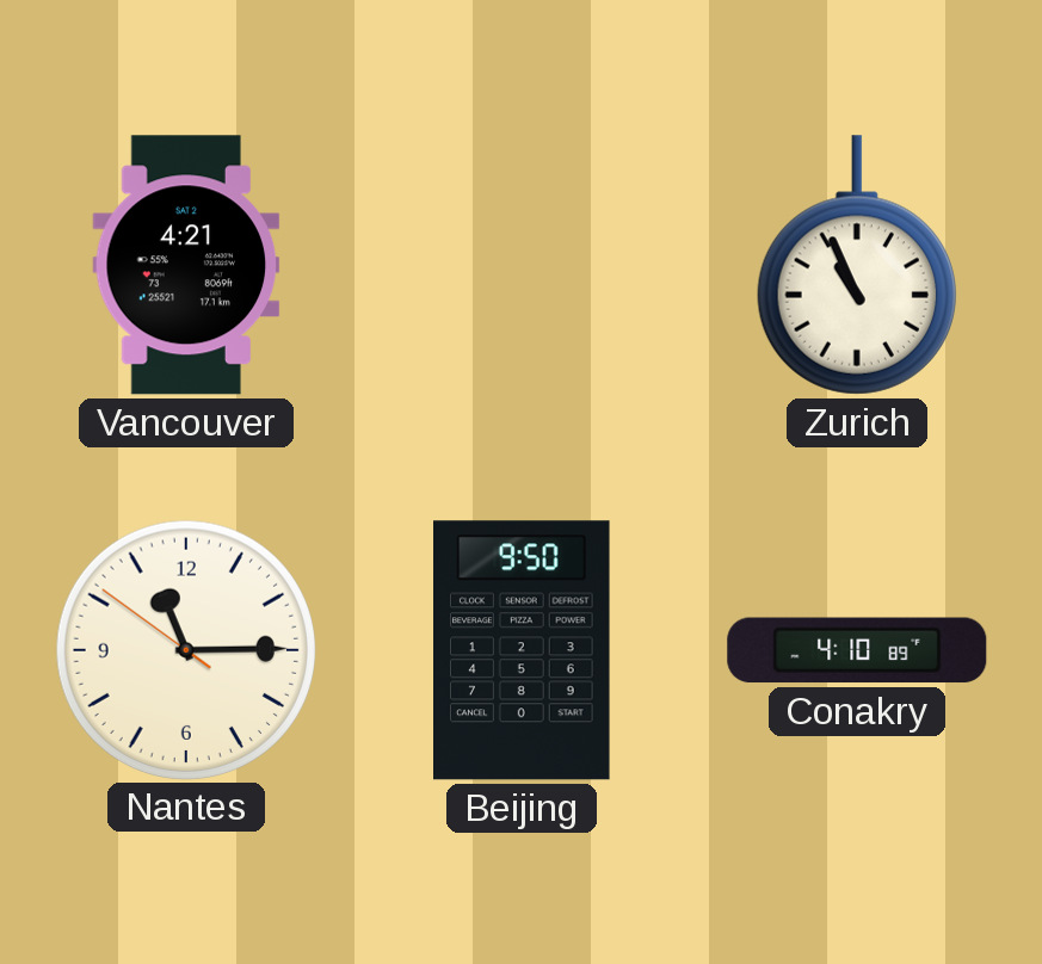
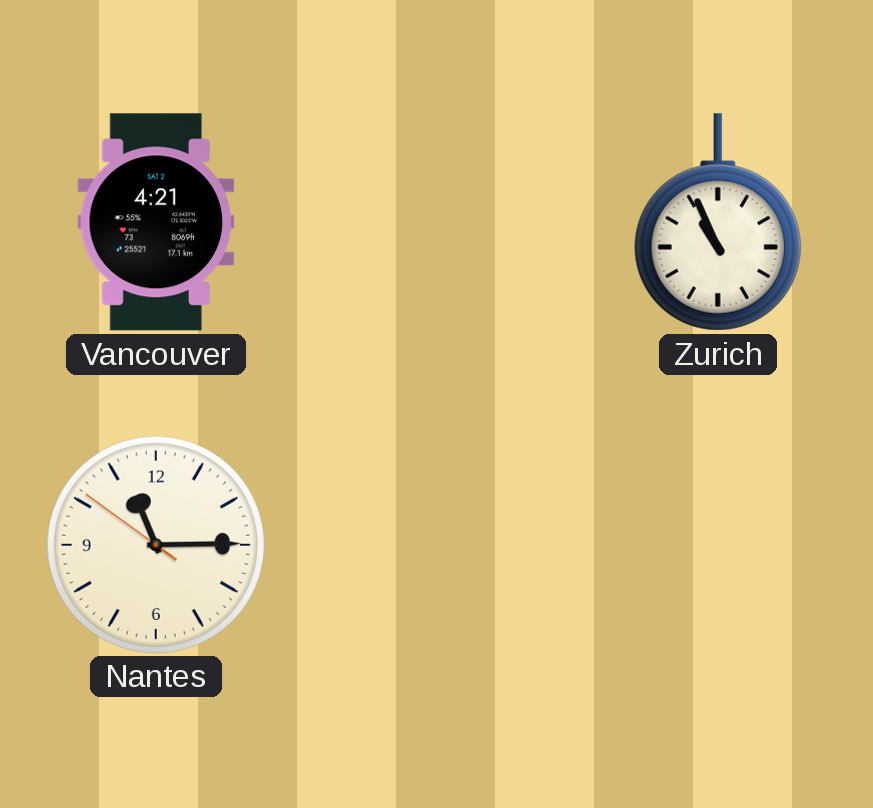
Beijing: 9:50 -> none
Conakry: 4:10 -> none
